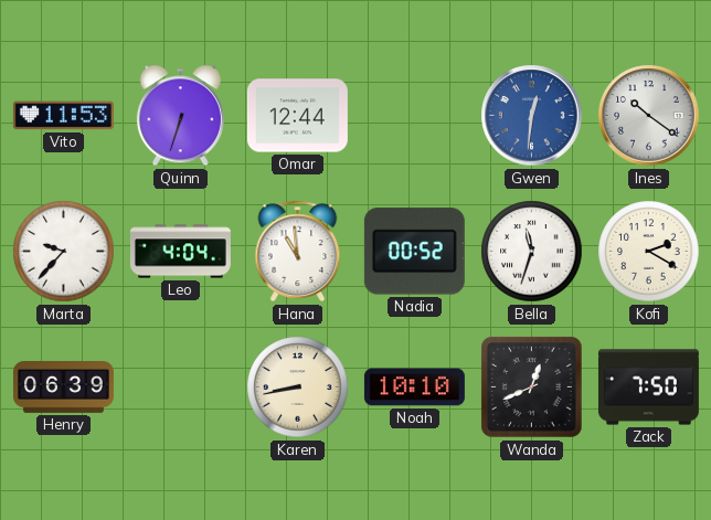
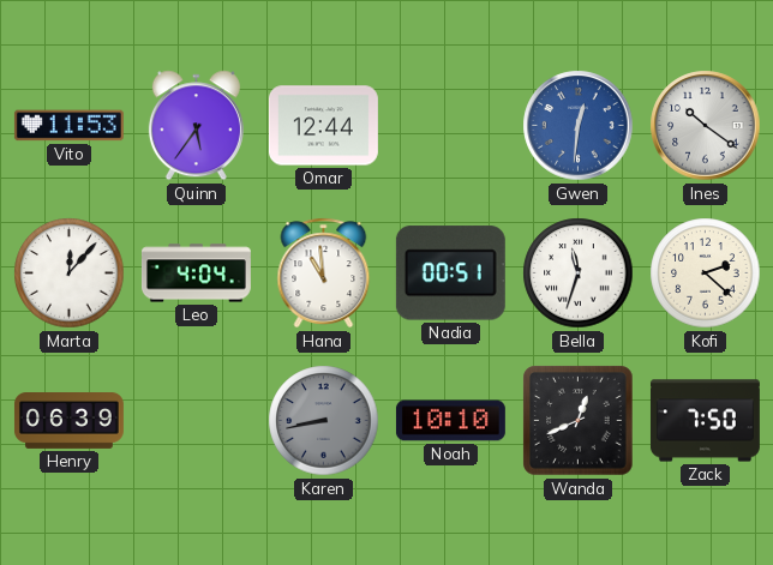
Quinn: 6:33 -> 5:36
Marta: 9:37 -> 12:07
Nadia: 00:52 -> 00:51
Kofi: 2:20 -> 2:22
Karen dial: cream -> grey
